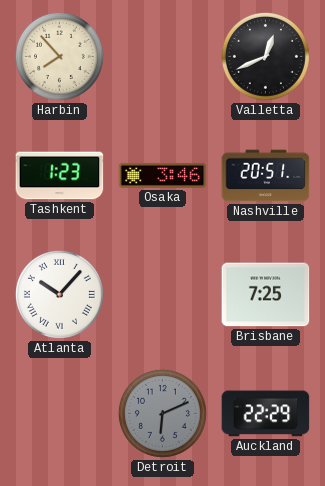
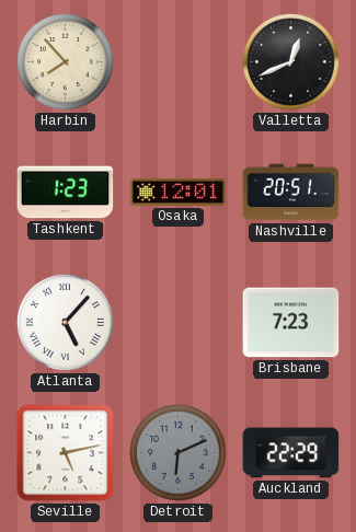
Osaka: 3:46 -> 12:01
Atlanta: 10:07 -> 5:07
Brisbane: 7:25 -> 7:23
Seville: none -> 5:13
